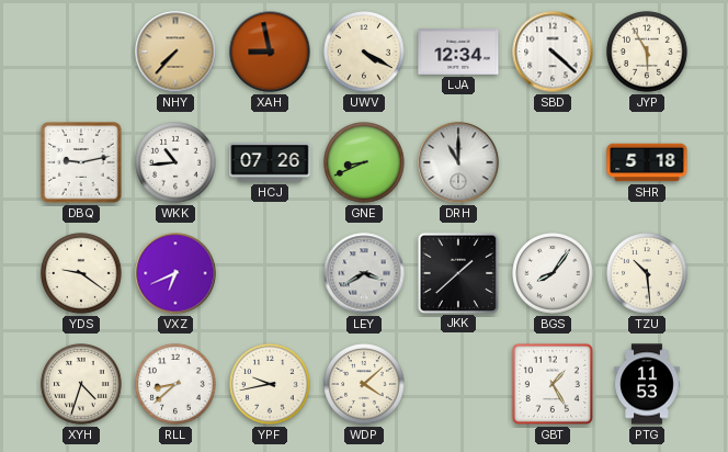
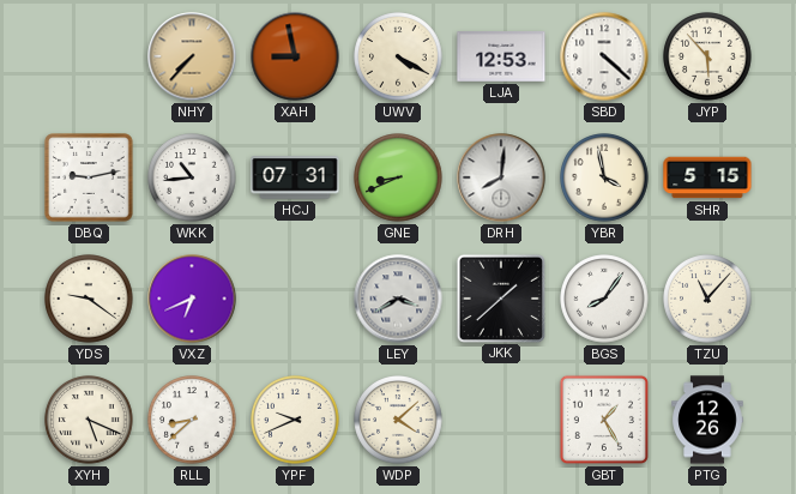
LJA: 12:34 -> 12:53
JYP: 5:55 -> 5:53
HCJ: 07:26 -> 07:31
DRH: 11:00 -> 8:01
YBR: none -> 3:58
SHR: 5:18 -> 5:15
TZU: 10:29 -> 11:07
XYH: 4:33 -> 5:19
YPF: 9:43 -> 9:41
PTG: 11:53 -> 12:26
